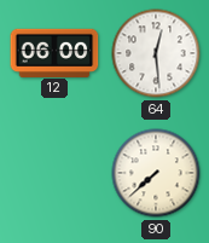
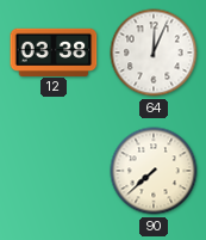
12: 06:00 -> 03:38
64: 12:29 -> 12:04
